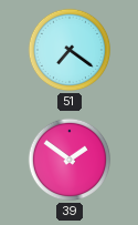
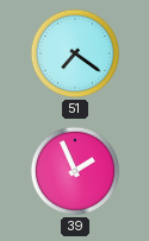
39: 1:51 -> 1:56
